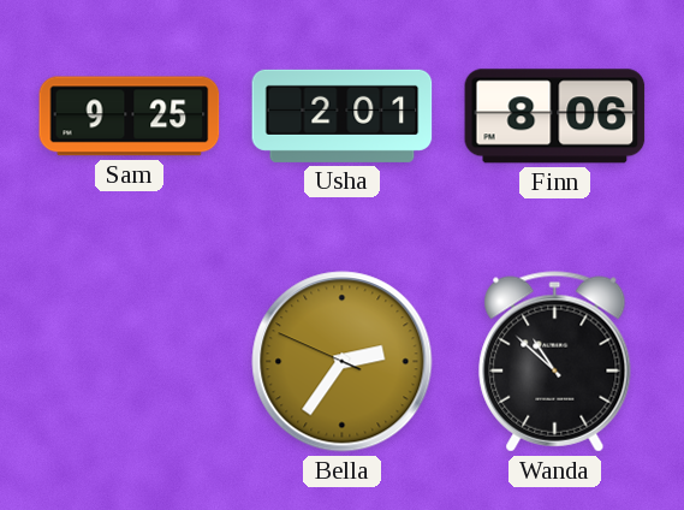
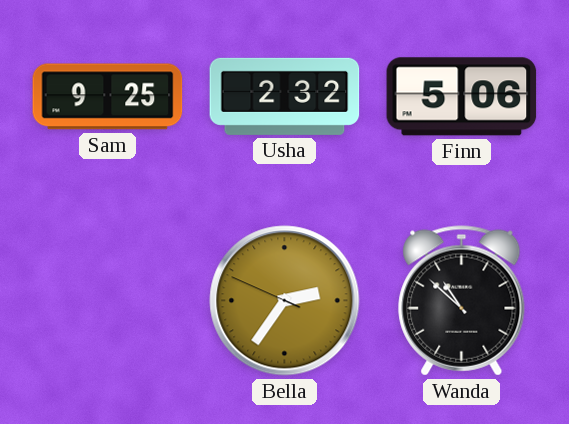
Usha: 2:01 -> 2:32
Finn: 8:06 -> 5:06
